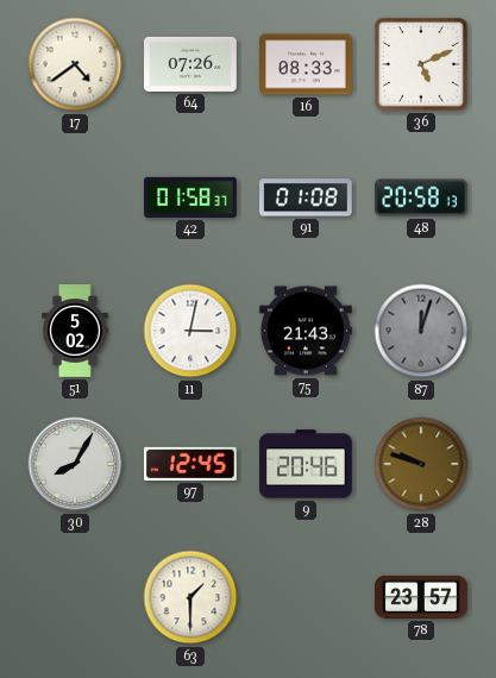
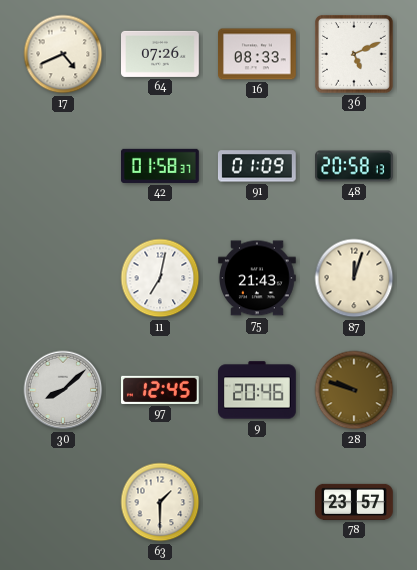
17: 4:39 -> 4:41
91: 01:08 -> 01:09
51: 5:02 -> none
11: 3:02 -> 7:02
87 dial: grey -> cream
30: 8:05 -> 8:08
